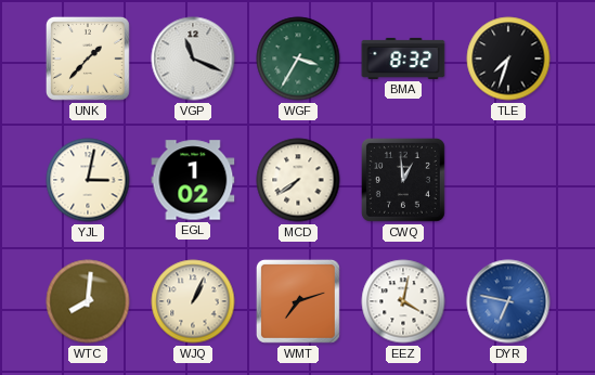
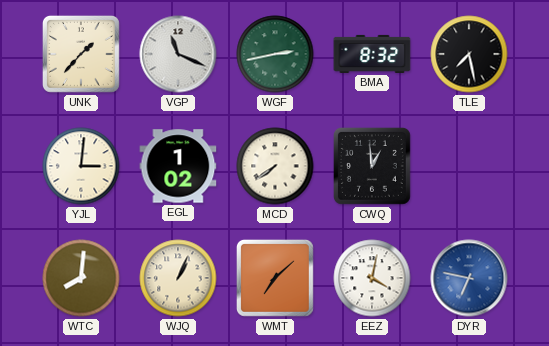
WGF: 3:35 -> 2:43
TLE: 7:33 -> 7:28
YJL: 3:02 -> 3:01
WMT: 7:12 -> 7:08
